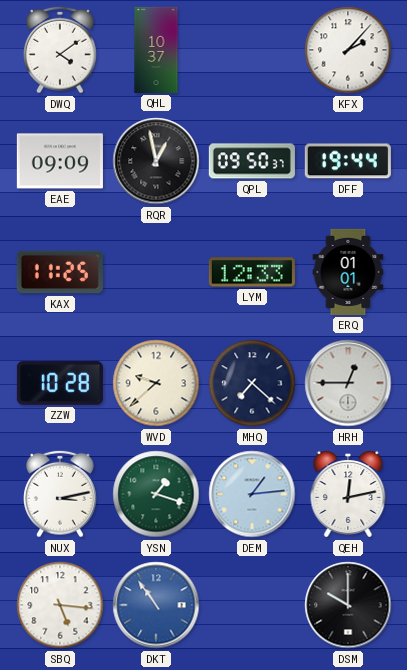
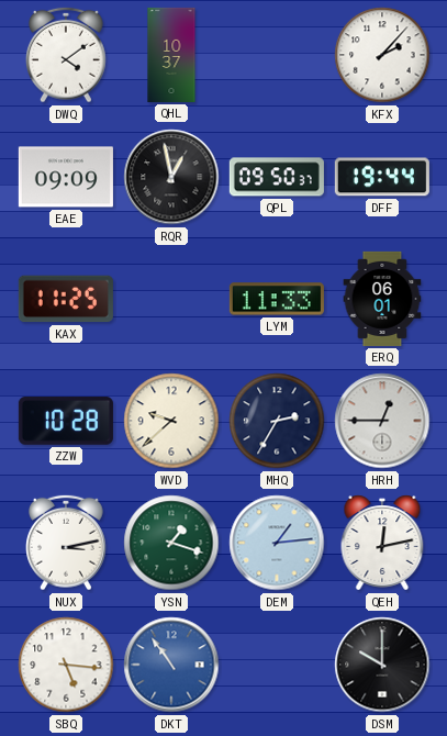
LYM: 12:33 -> 11:33
ERQ: 01:01 -> 06:01
MHQ: 7:22 -> 2:35
